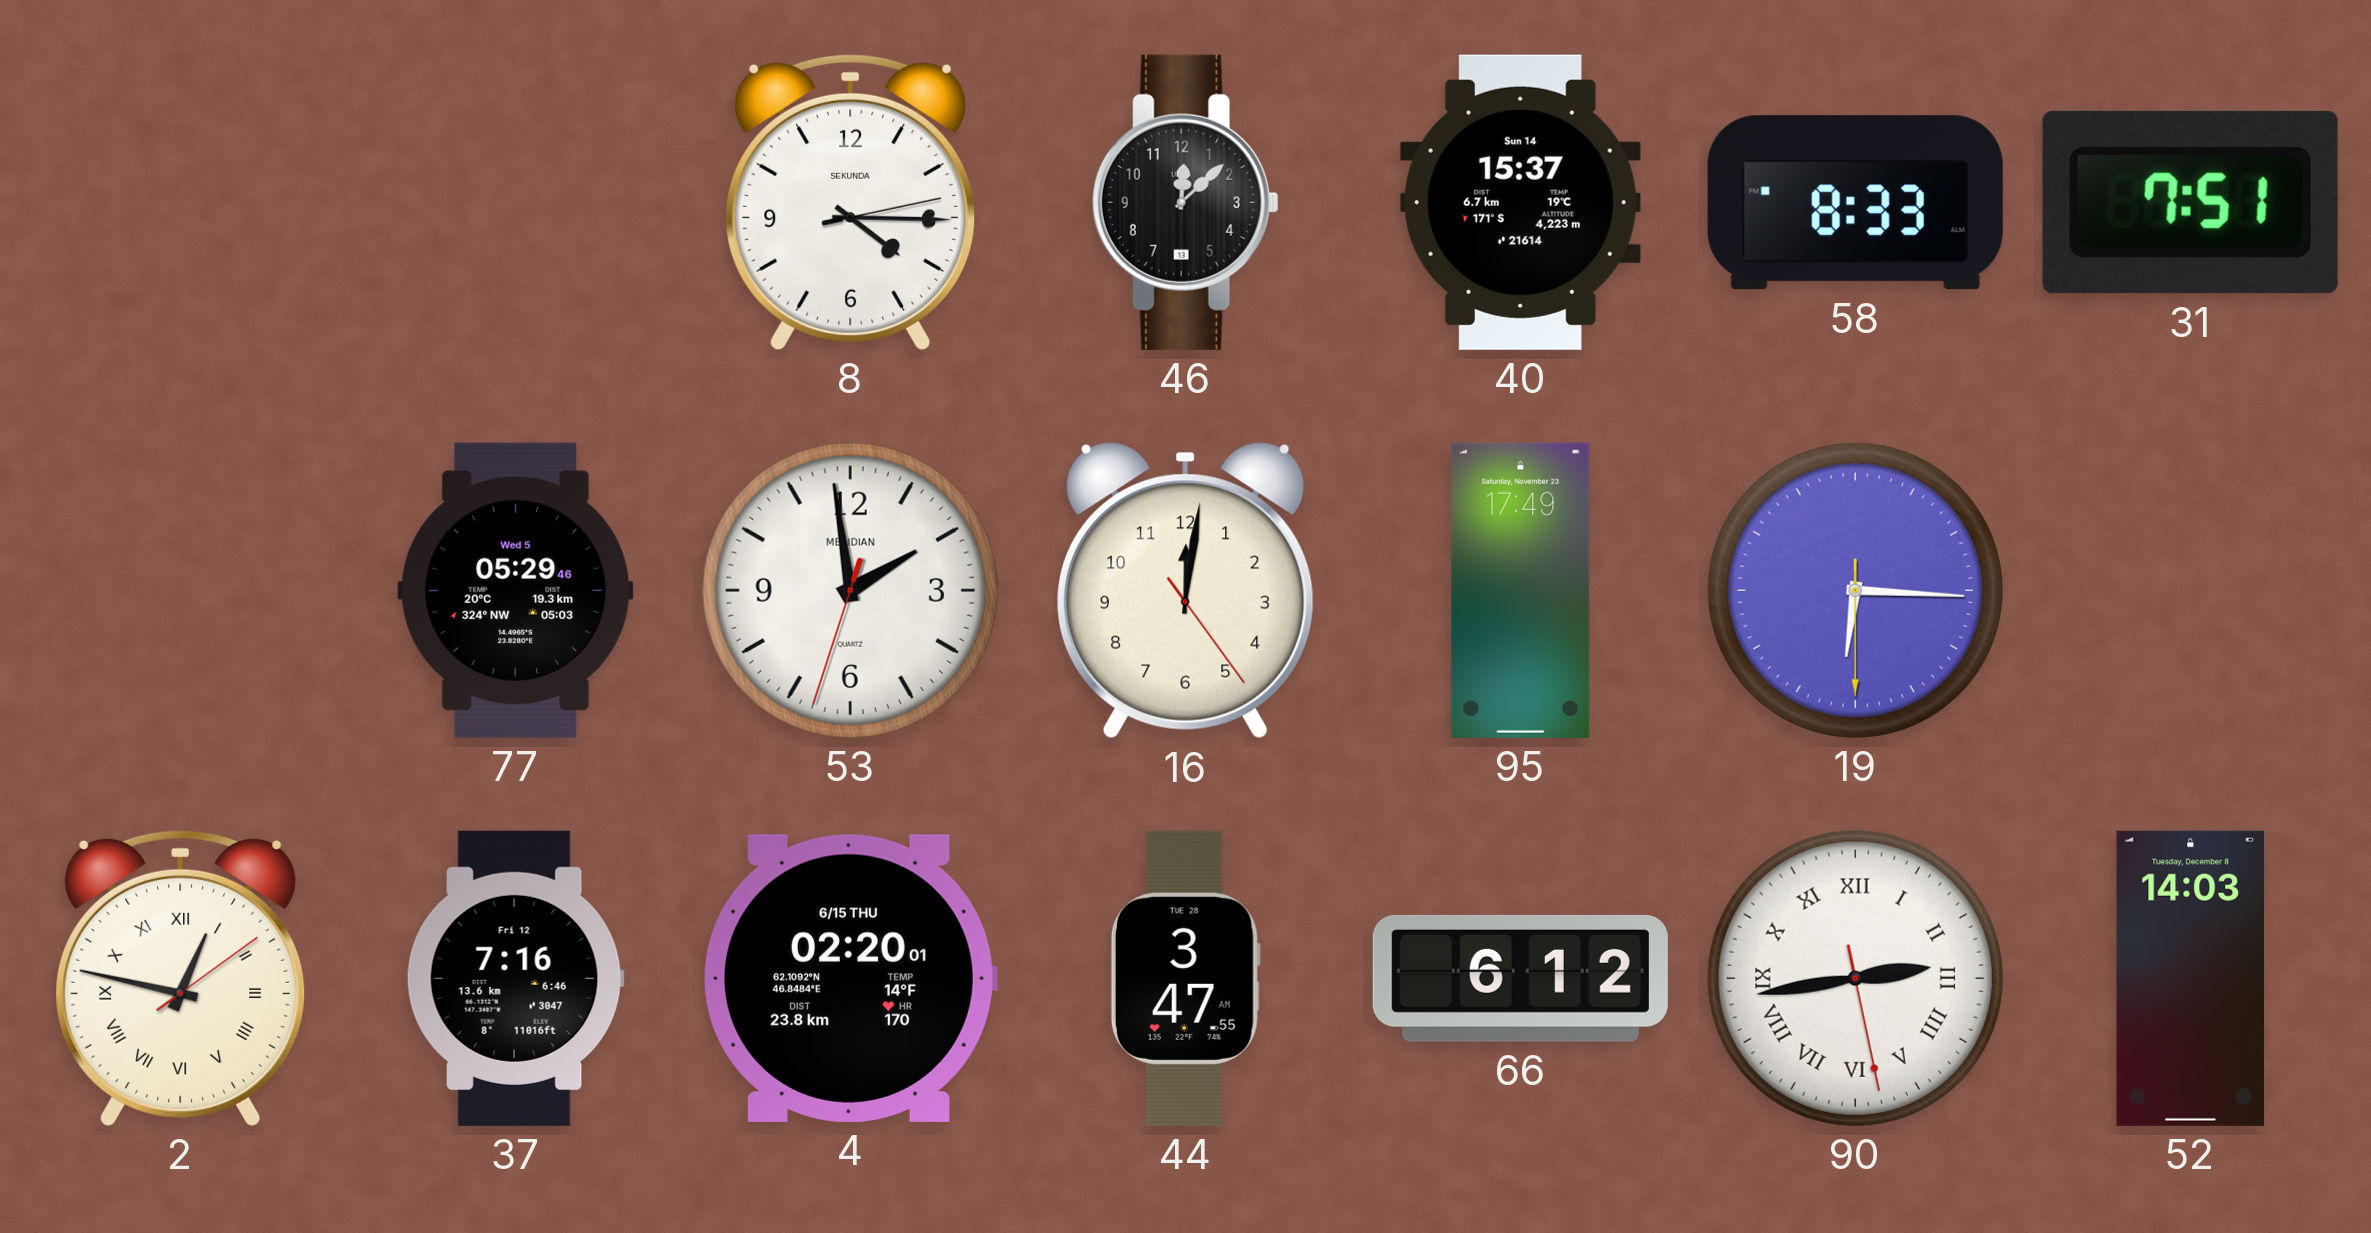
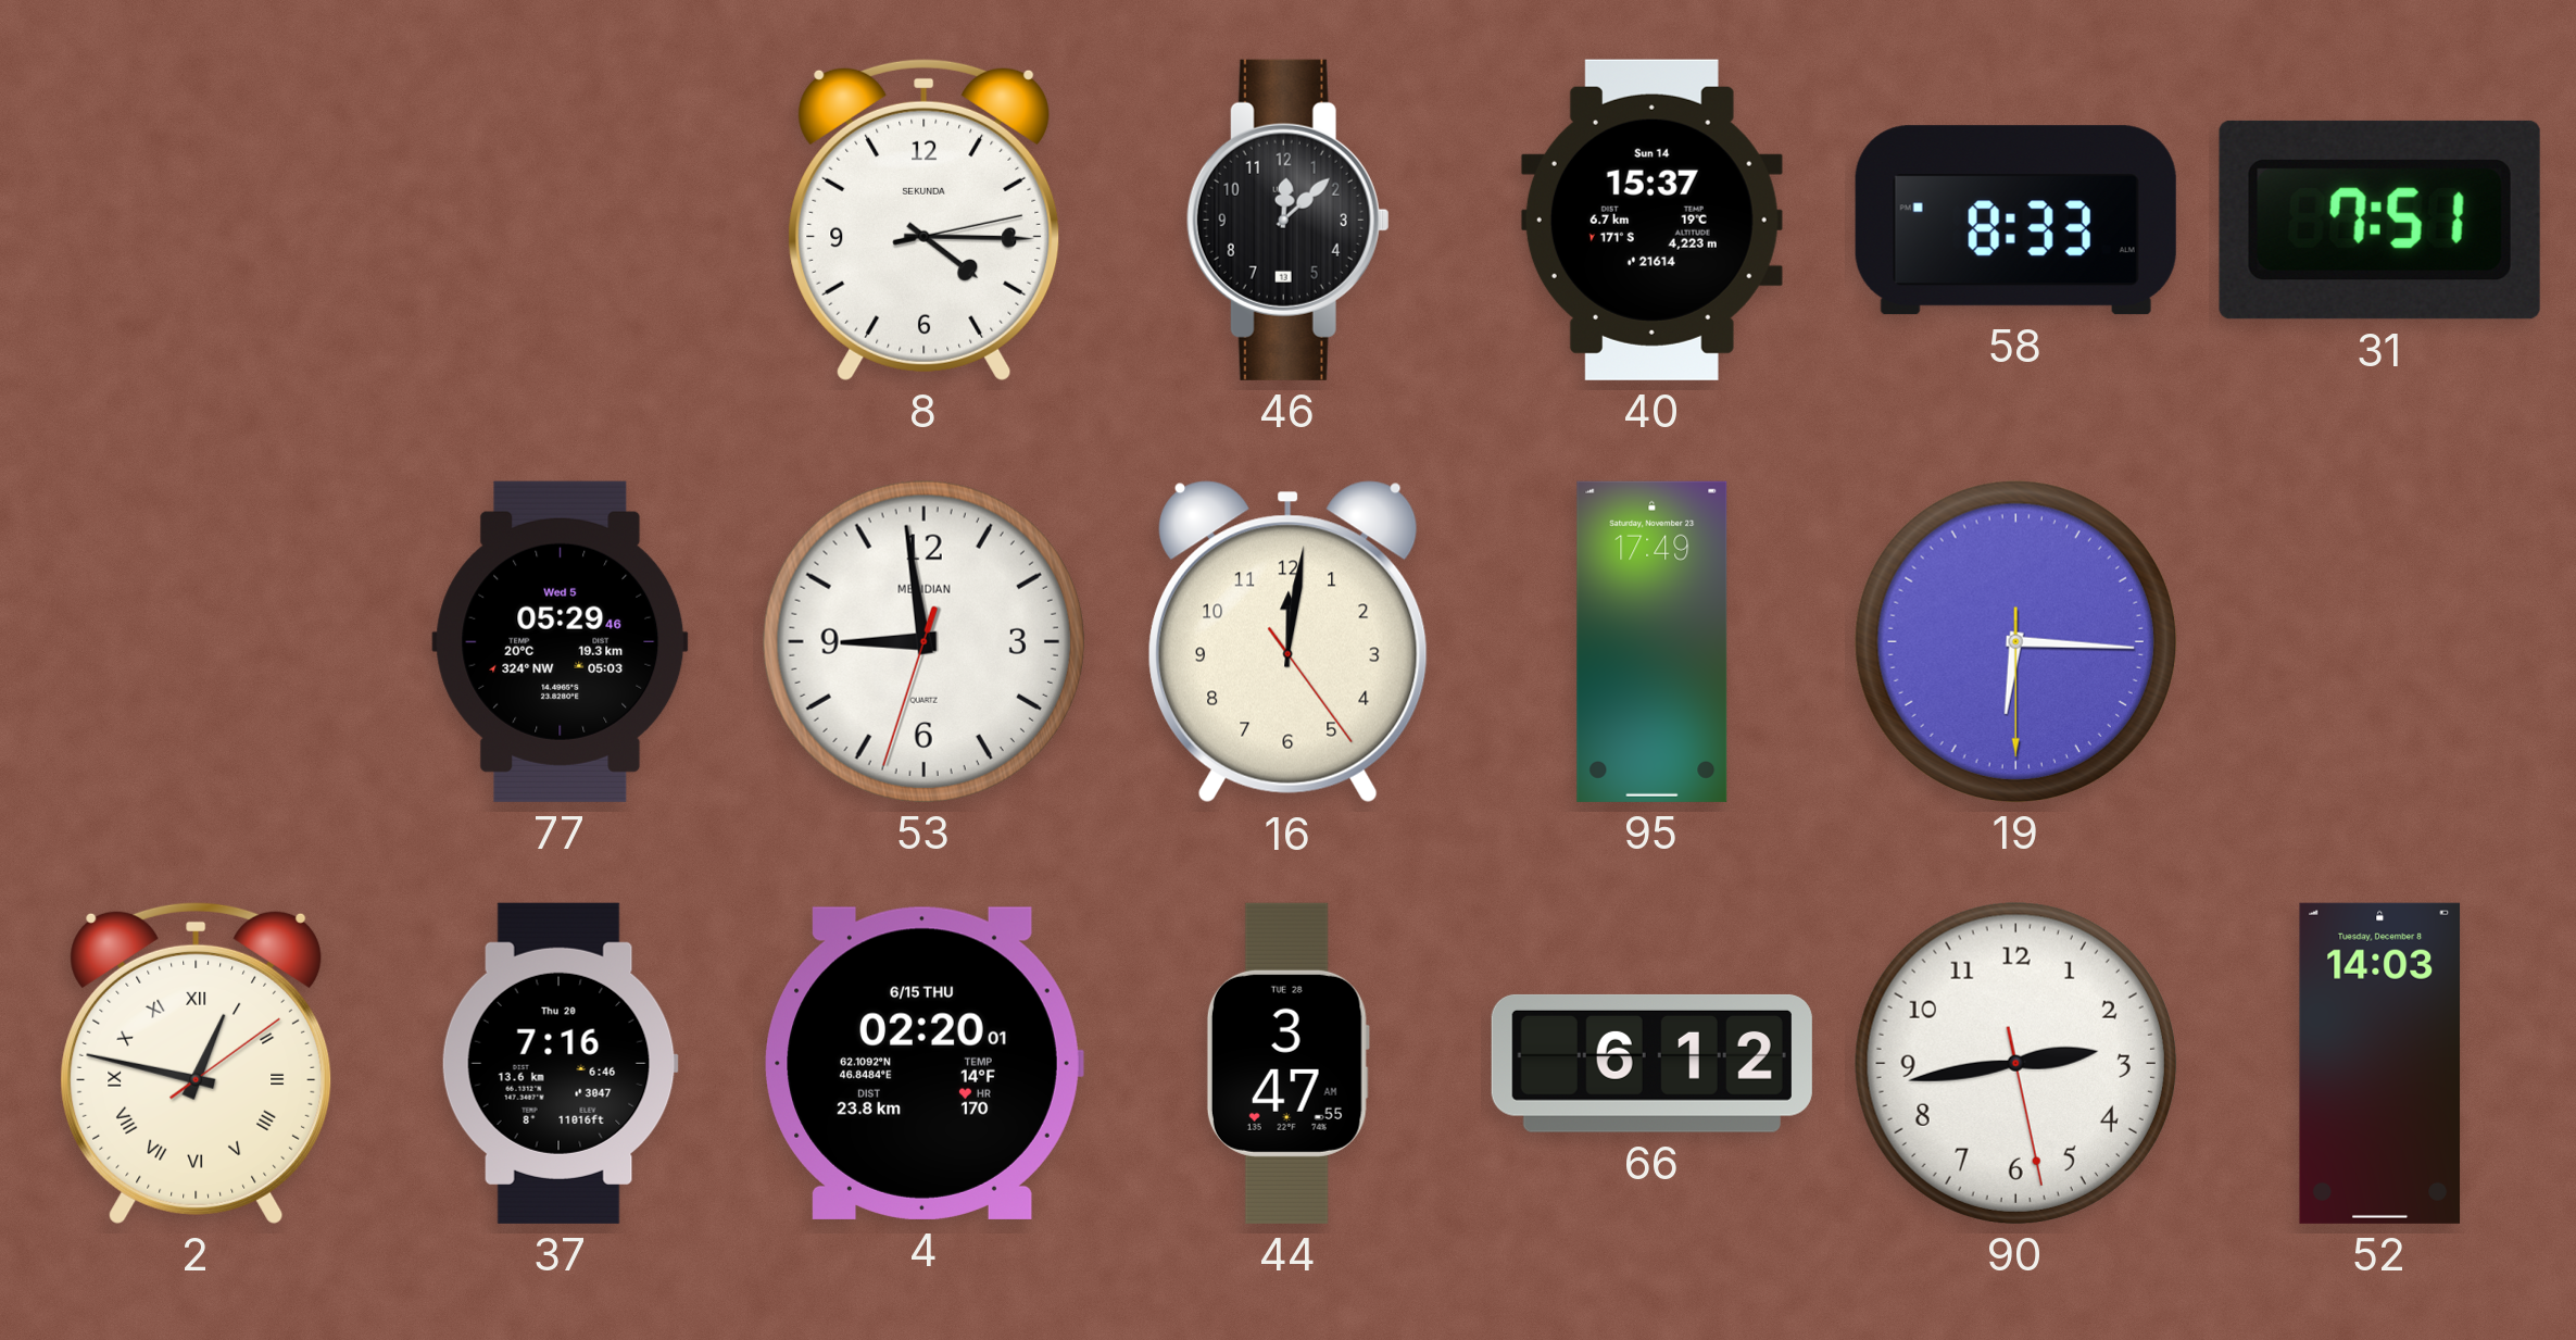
53: 1:58 -> 8:58
37 date: Fri 12 -> Thu 20
90 numerals: Roman -> Arabic
